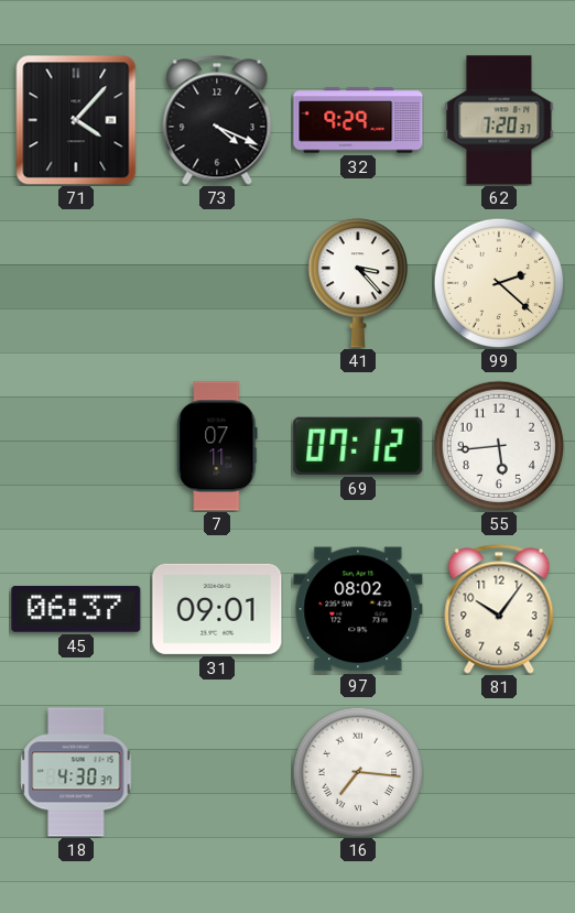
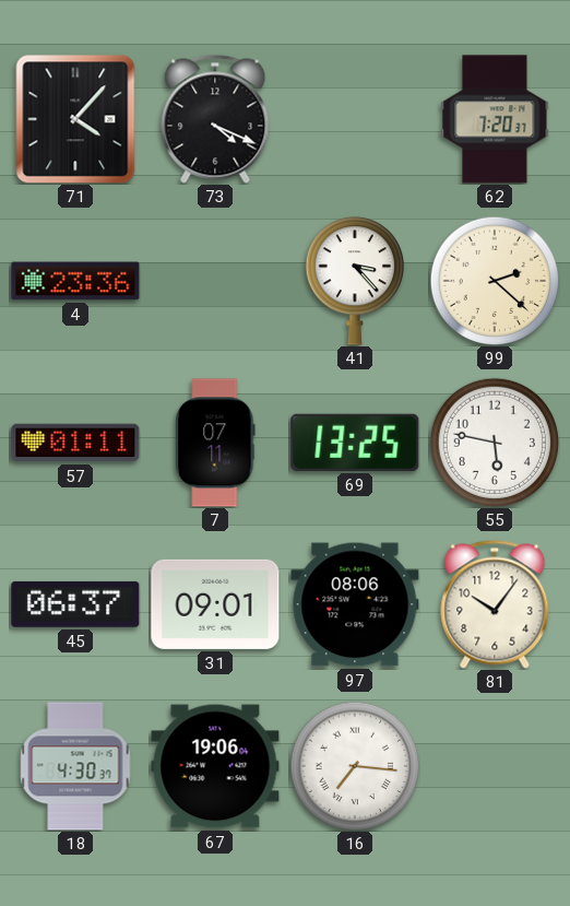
32: 9:29 -> none
4: none -> 23:36
57: none -> 01:11
69: 07:12 -> 13:25
55: 5:44 -> 5:47
97: 08:02 -> 08:06
67: none -> 19:06
